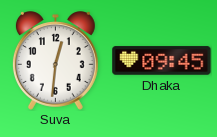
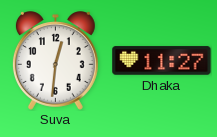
Dhaka: 09:45 -> 11:27
